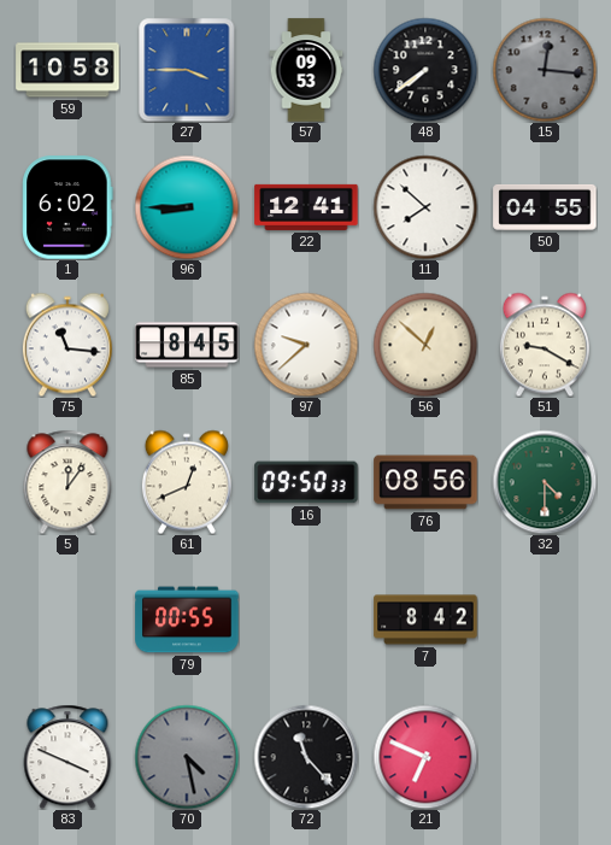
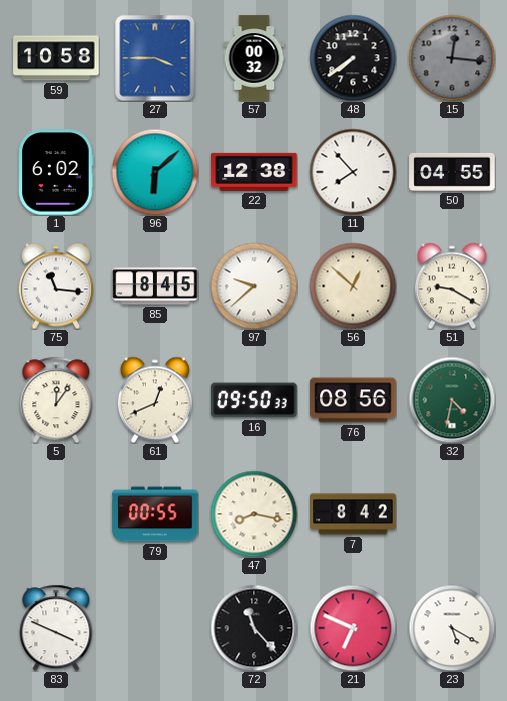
57: 09:53 -> 00:32
96: 8:45 -> 6:08
22: 12:41 -> 12:38
11: 7:52 -> 7:53
32: 4:30 -> 4:32
47: none -> 8:17
70: 4:28 -> none
23: none -> 5:20
